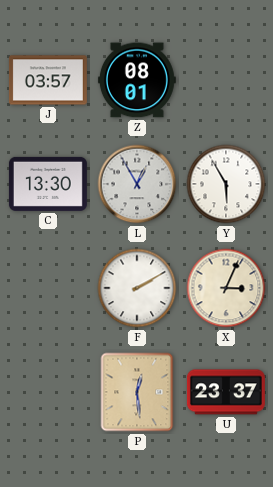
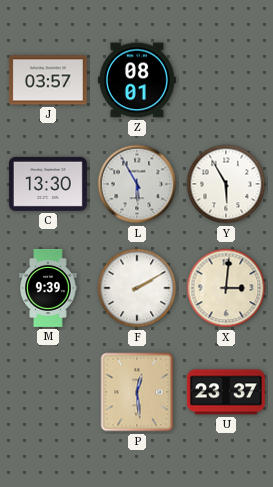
L: 12:55 -> 5:55
M: none -> 9:39
X: 3:04 -> 3:01
